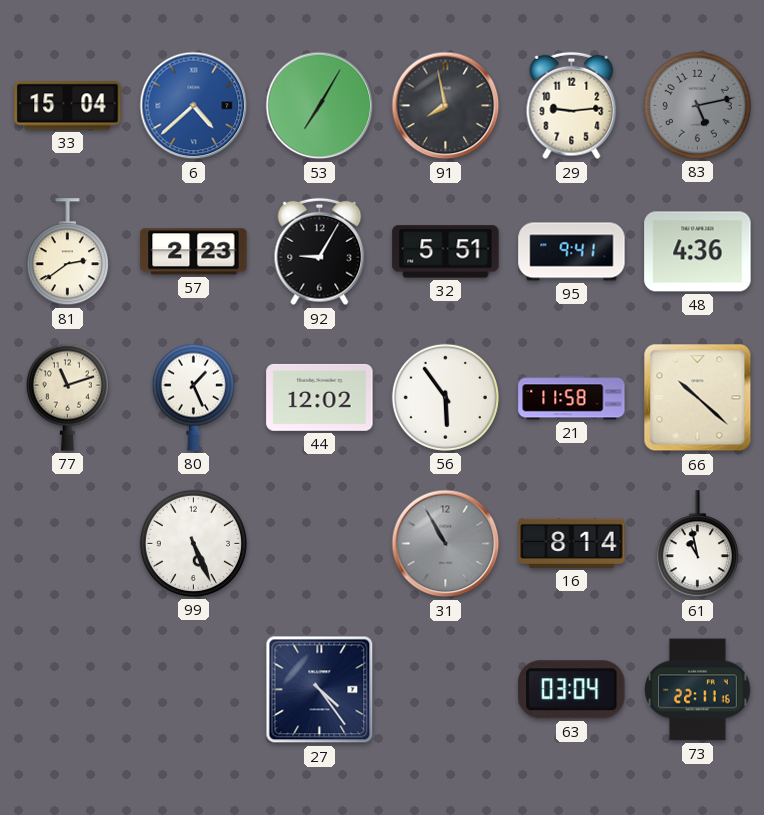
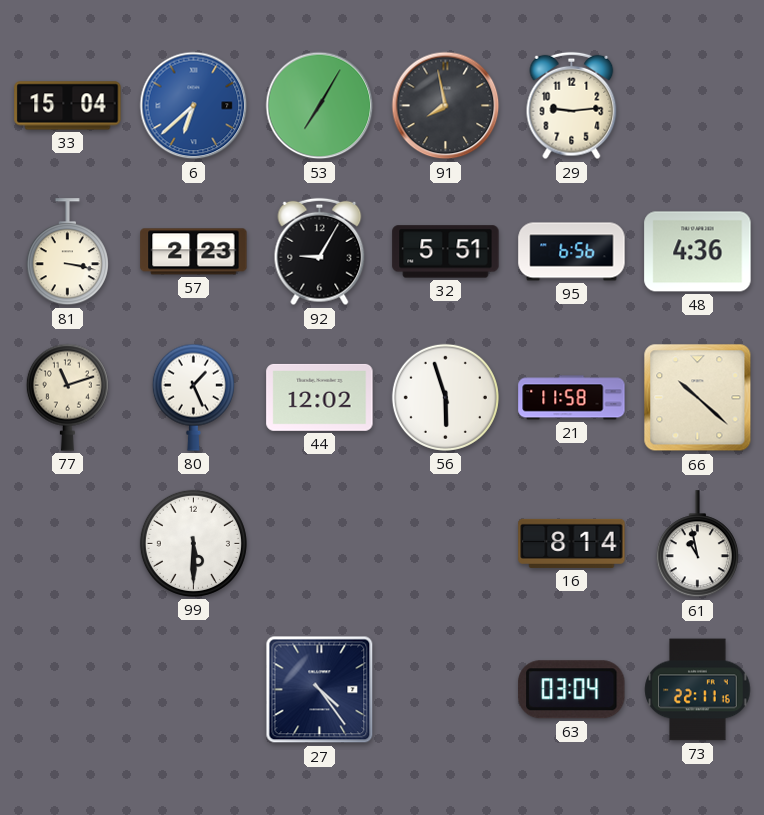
6: 4:38 -> 6:38
83: 5:13 -> none
81: 2:39 -> 3:17
95: 9:41 -> 6:56
56: 5:54 -> 5:57
99: 5:26 -> 5:30
31: 10:55 -> none
